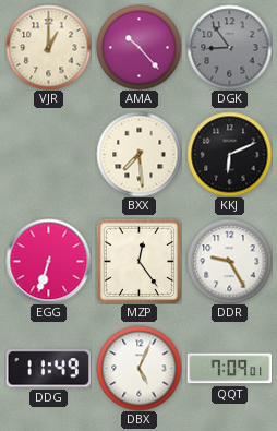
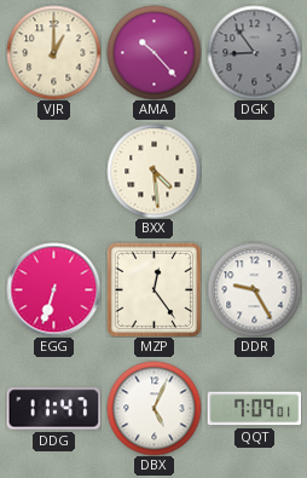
BXX: 7:29 -> 4:29
KKJ: 6:11 -> none
DDG: 11:49 -> 11:47
